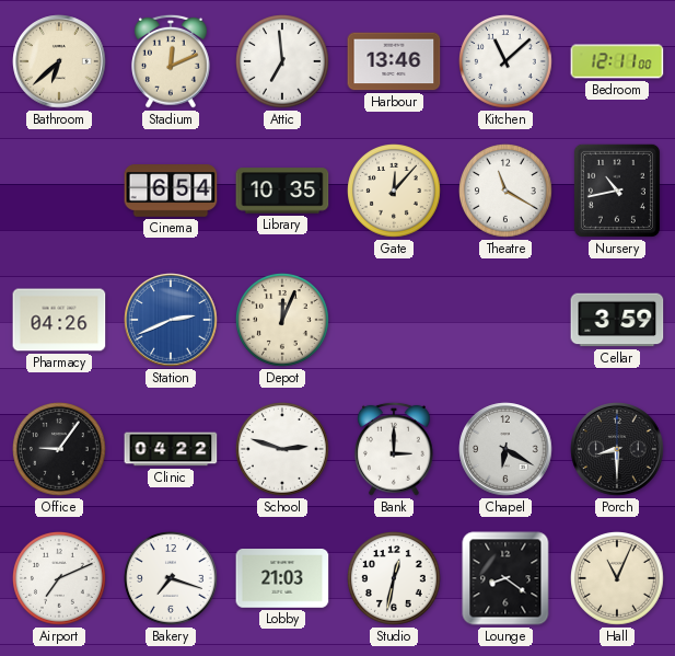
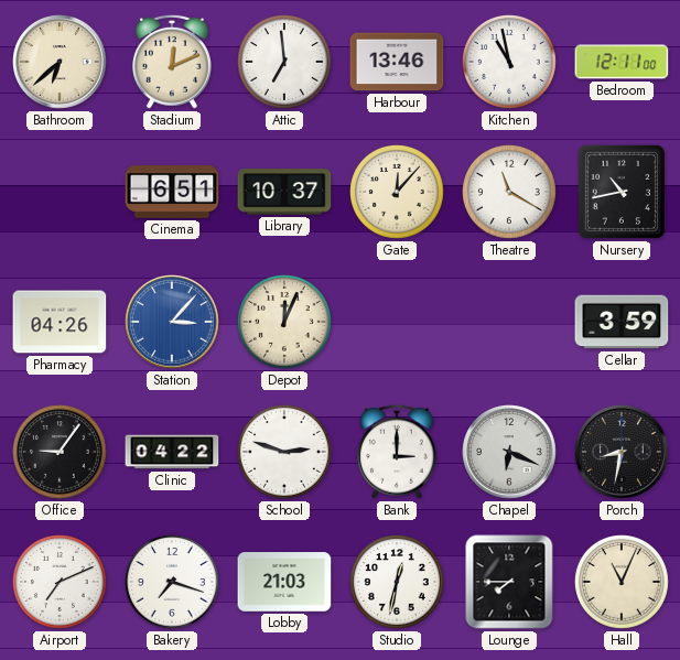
Kitchen: 11:08 -> 10:58
Cinema: 6:54 -> 6:51
Library: 10:35 -> 10:37
Station: 2:41 -> 3:07
Chapel: 6:20 -> 6:19
Porch: 8:30 -> 8:32
Lounge: 8:21 -> 7:45
